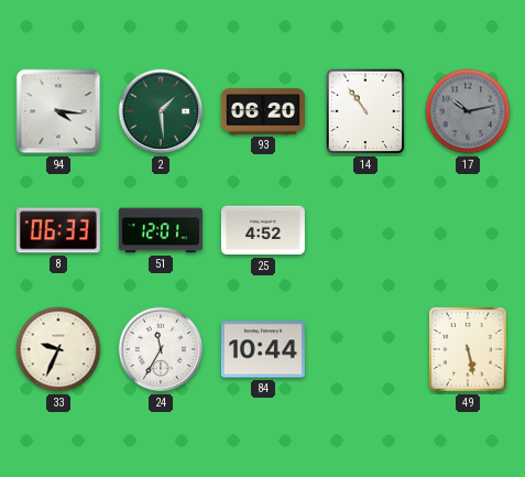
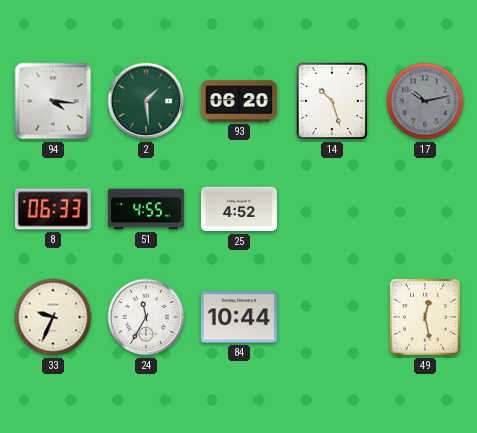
14: 10:54 -> 10:27
51: 12:01 -> 4:55
49: 5:28 -> 12:28
